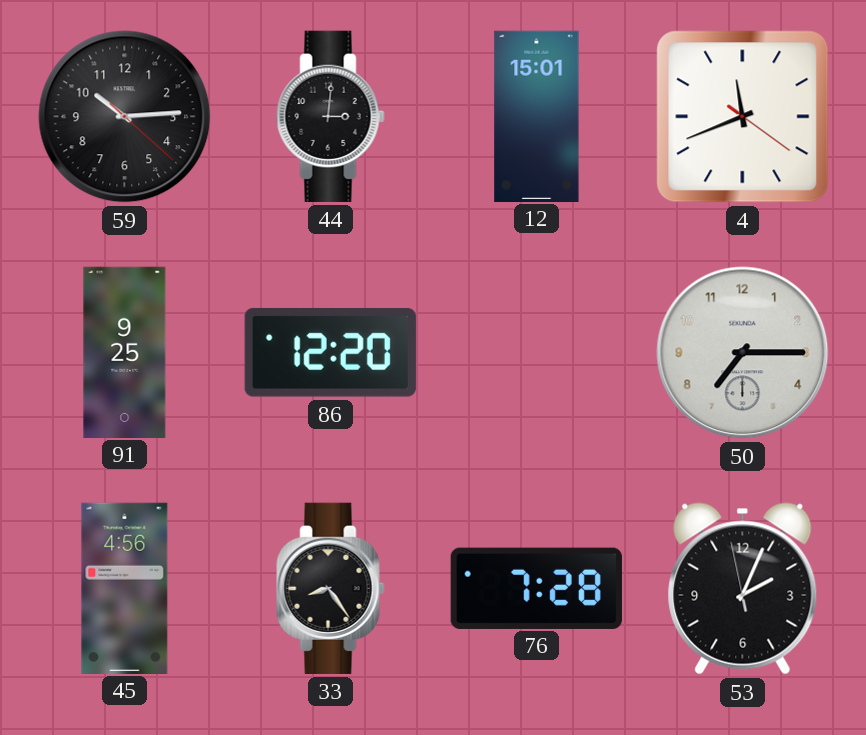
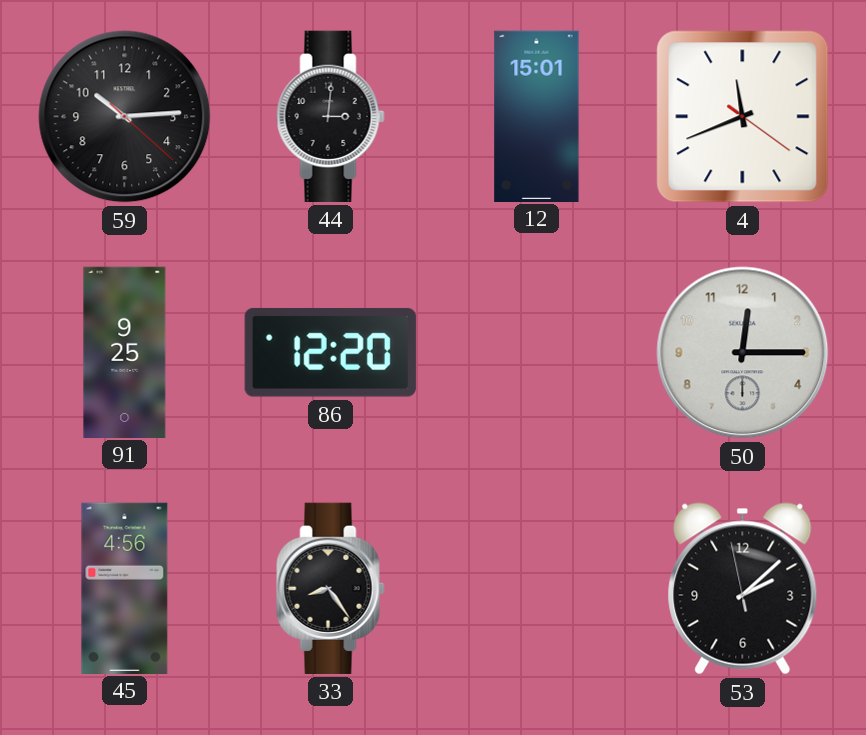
50: 7:15 -> 12:15
76: 7:28 -> none
53: 2:03 -> 2:07
